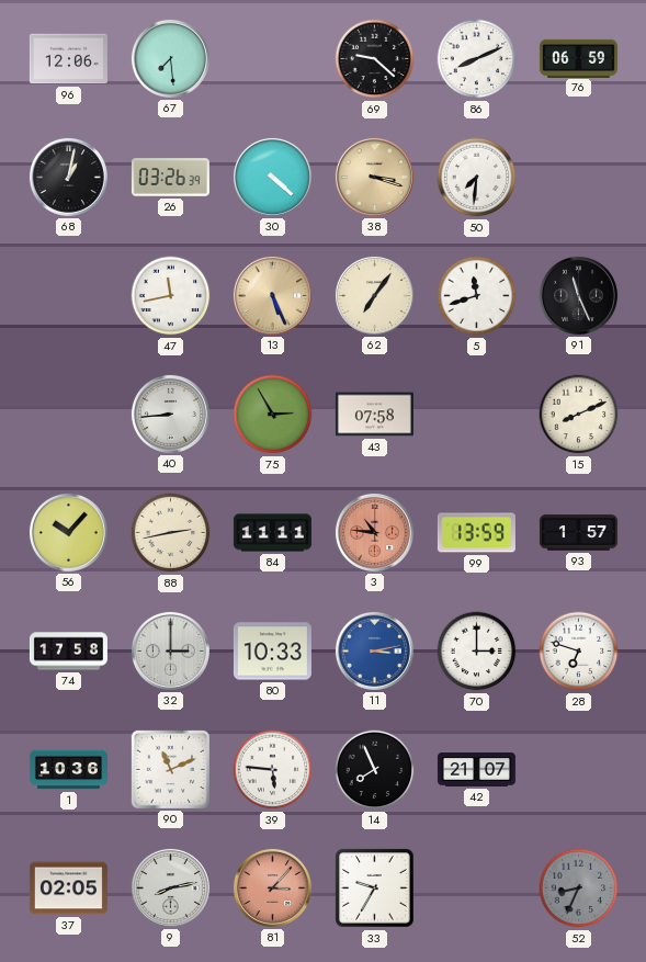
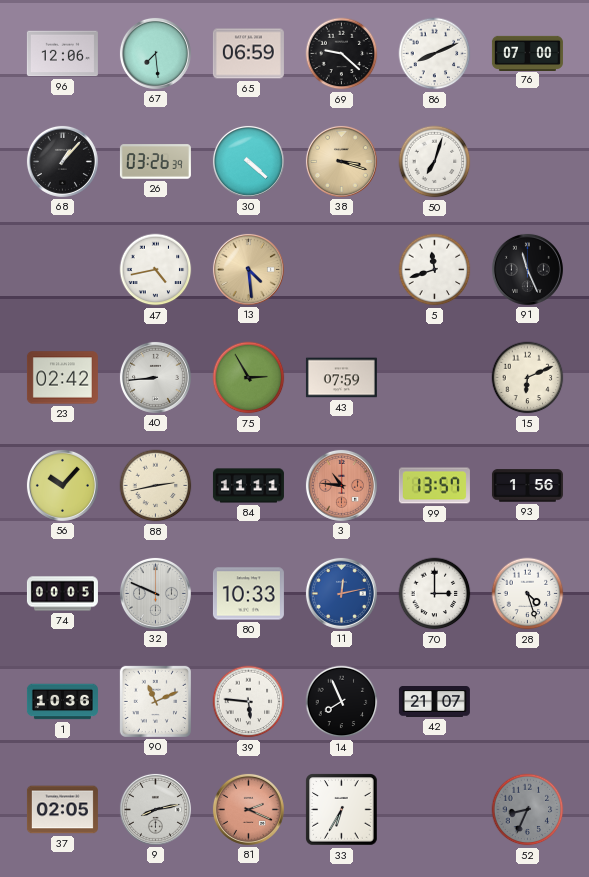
65: none -> 06:59
76: 06:59 -> 07:00
68: 1:02 -> 1:07
50: 7:31 -> 7:03
47: 11:43 -> 4:43
13: 5:26 -> 4:29
62: 7:06 -> none
23: none -> 02:42
43: 07:58 -> 07:59
15: 8:11 -> 6:11
99: 13:59 -> 13:57
93: 1:57 -> 1:56
74: 17:58 -> 00:05
32: 3:00 -> 9:49
11: 3:13 -> 12:13
28: 6:48 -> 4:27
81: 3:07 -> 2:19
33: 9:35 -> 6:35
